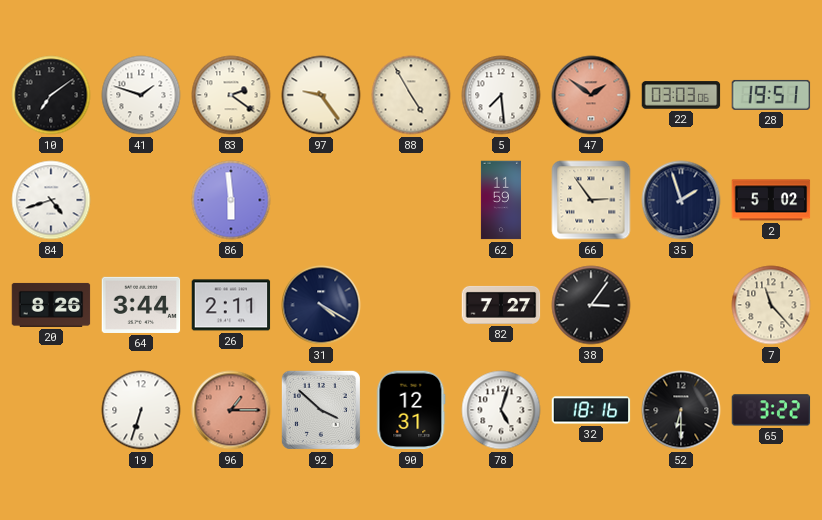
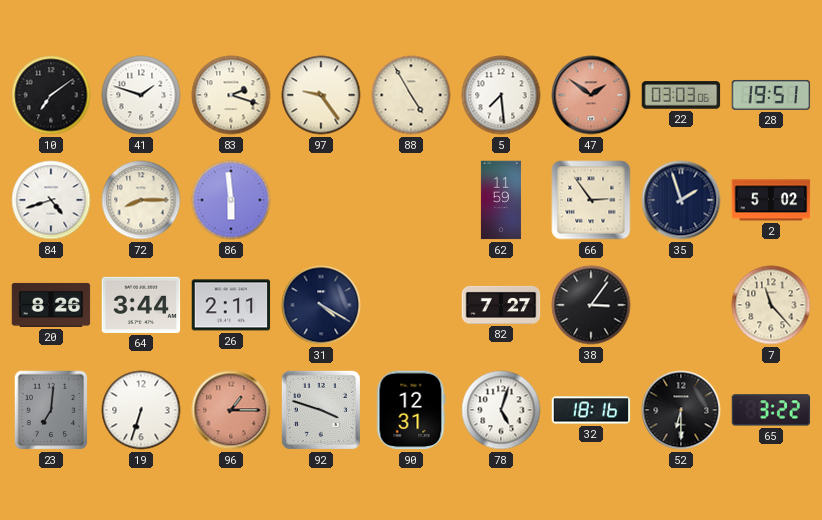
83: 2:21 -> 2:18
72: none -> 8:15
23: none -> 7:01
92: 3:52 -> 3:48
